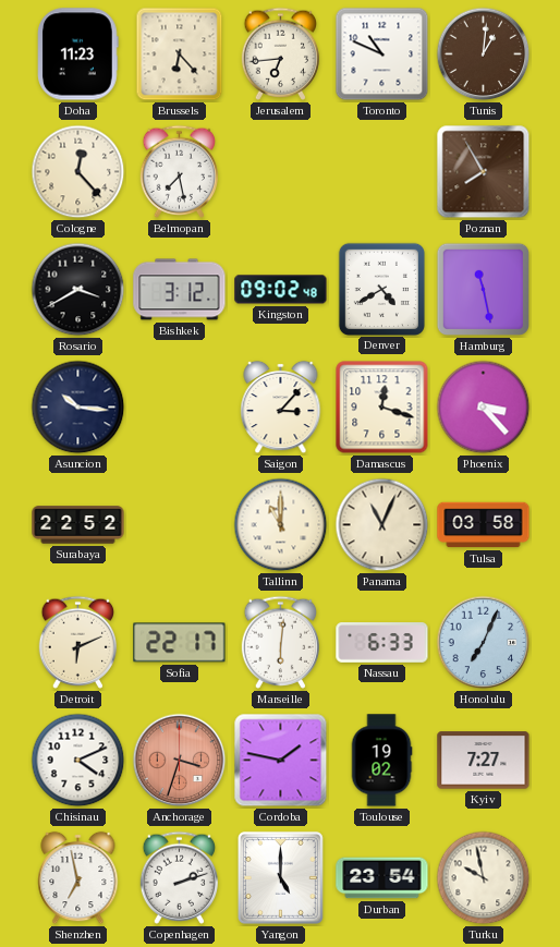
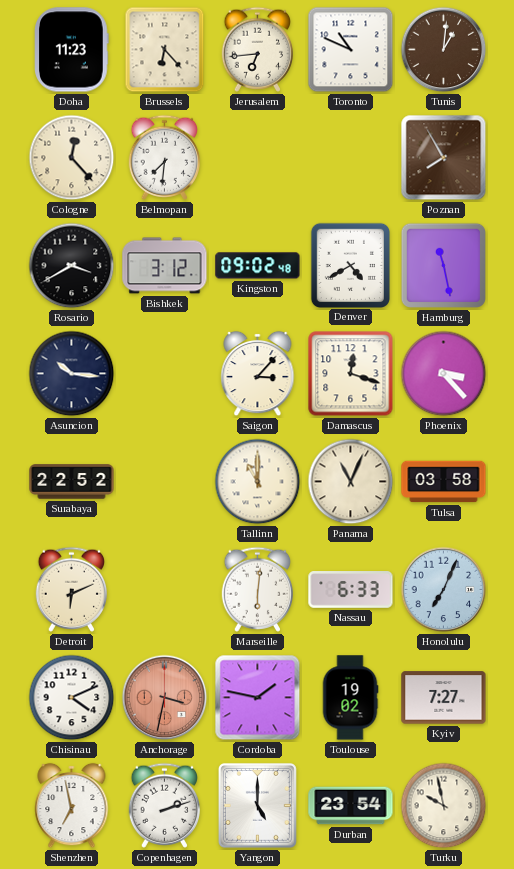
Belmopan: 7:28 -> 7:31
Sofia: 22:17 -> none
Anchorage: 3:33 -> 3:32
